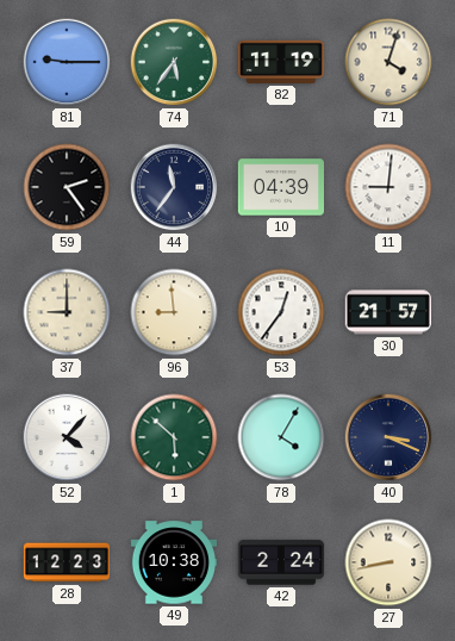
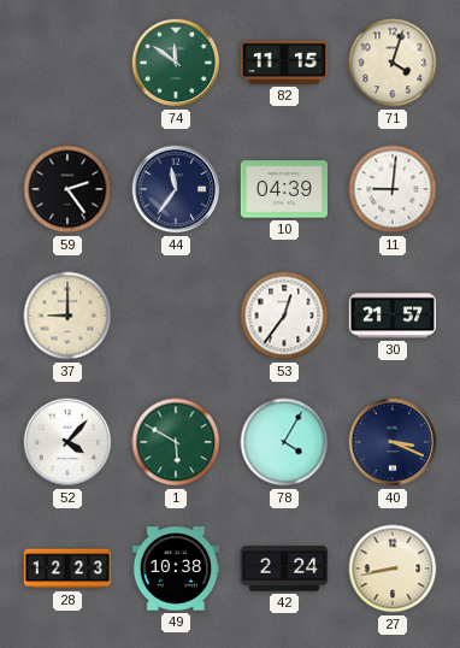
81: 9:15 -> none
74: 5:36 -> 11:51
82: 11:19 -> 11:15
96: 8:59 -> none
1: 5:52 -> 5:50
